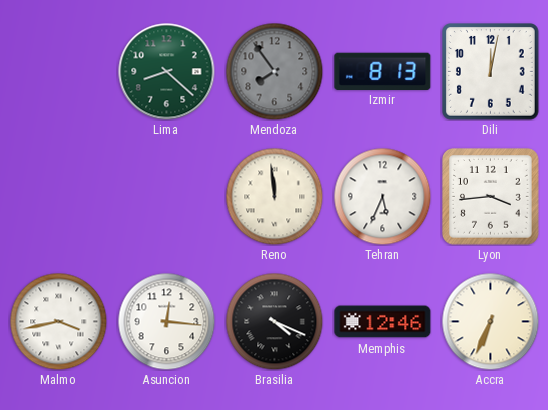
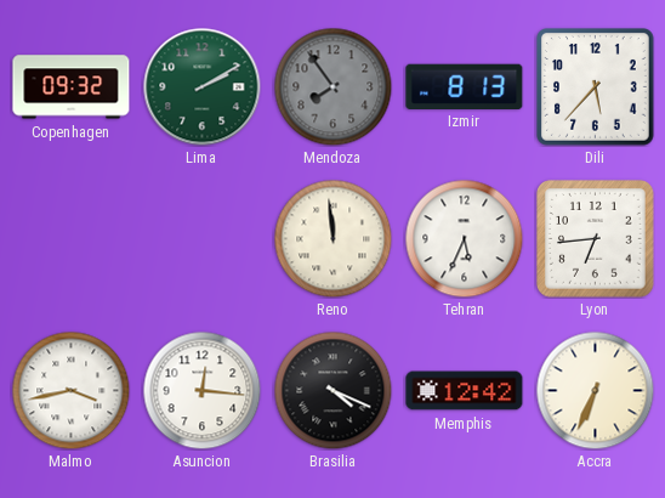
Copenhagen: none -> 09:32
Lima: 8:22 -> 2:10
Dili: 12:02 -> 5:37
Lyon: 3:44 -> 6:44
Memphis: 12:46 -> 12:42
